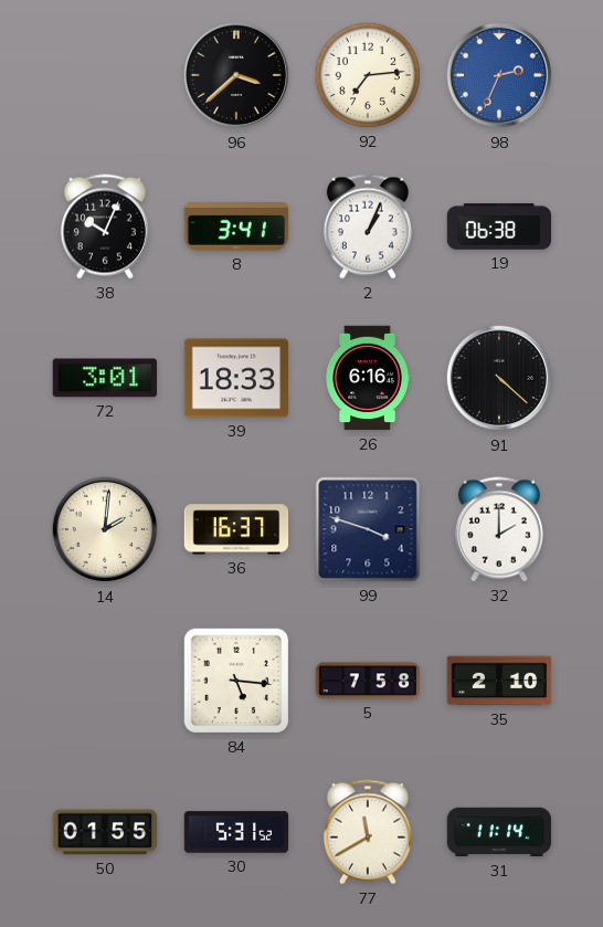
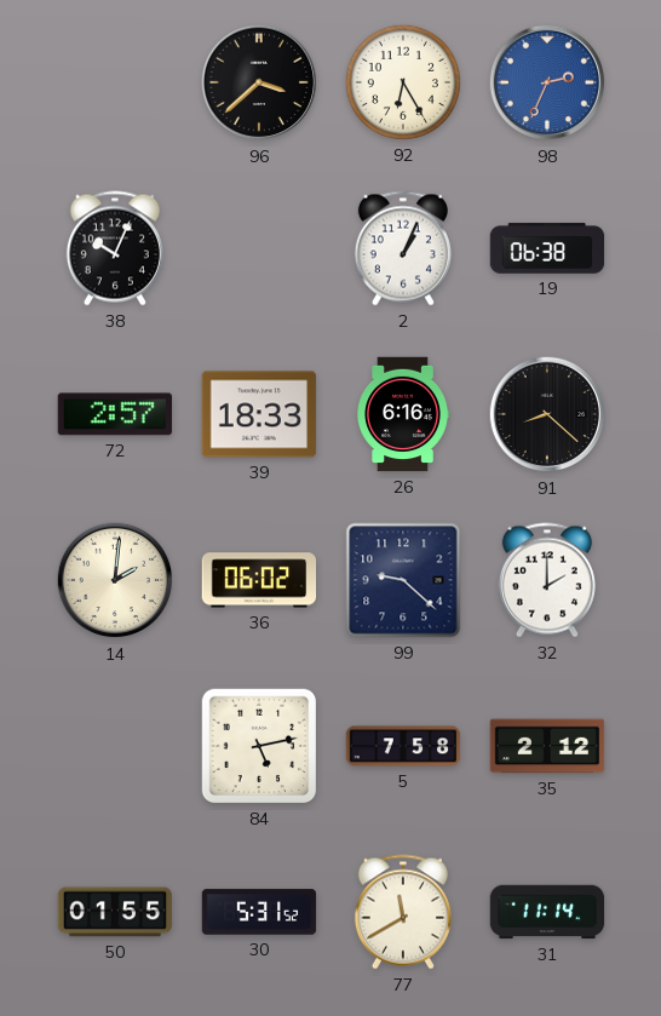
92: 7:14 -> 6:25
8: 3:41 -> none
72: 3:01 -> 2:57
91: 4:22 -> 8:22
36: 16:37 -> 06:02
99: 3:48 -> 9:22
84: 5:16 -> 5:13
35: 2:10 -> 2:12
